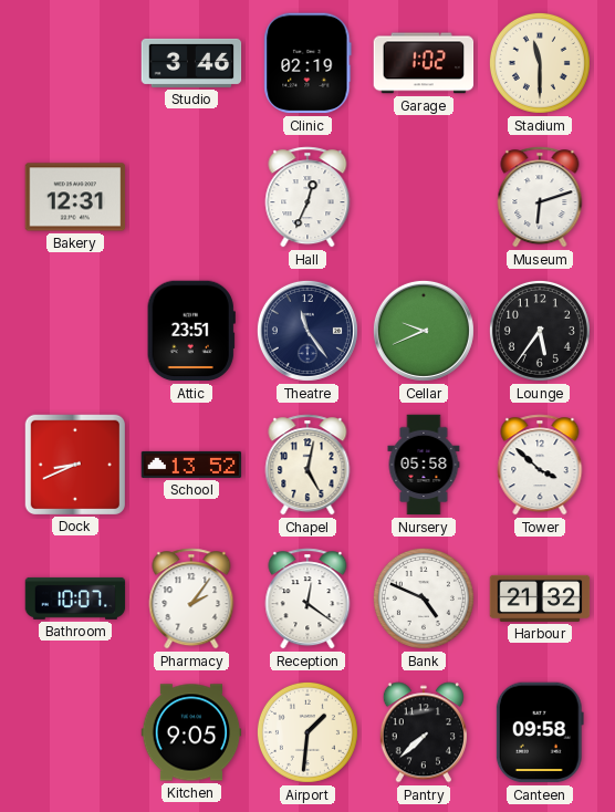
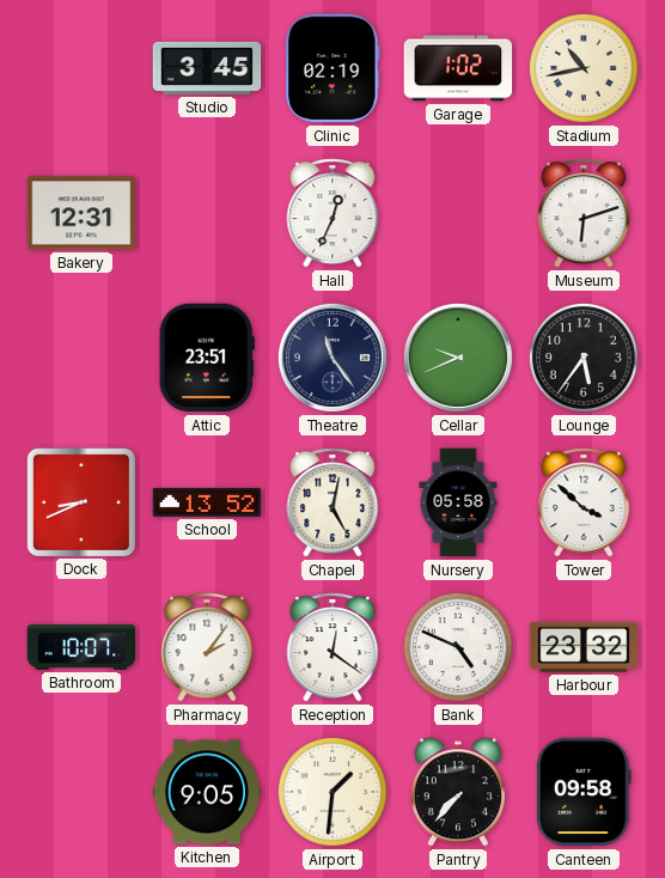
Studio: 3:46 -> 3:45
Stadium: 11:30 -> 10:43
Harbour: 21:32 -> 23:32
Pantry: 7:38 -> 7:37
